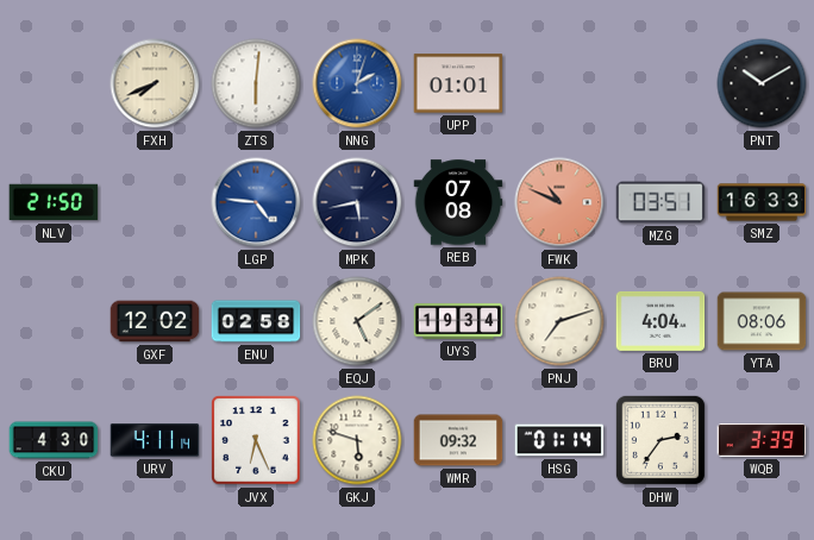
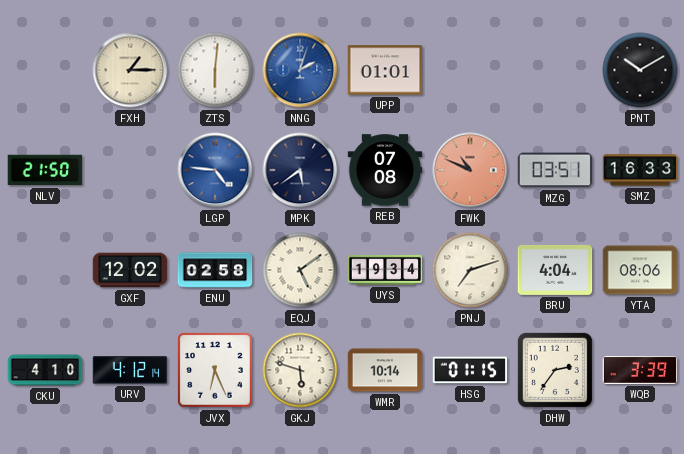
FXH: 7:41 -> 1:15
MPK: 5:43 -> 5:39
CKU: 4:30 -> 4:10
URV: 4:11 -> 4:12
WMR: 09:32 -> 10:14
HSG: 01:14 -> 01:15
